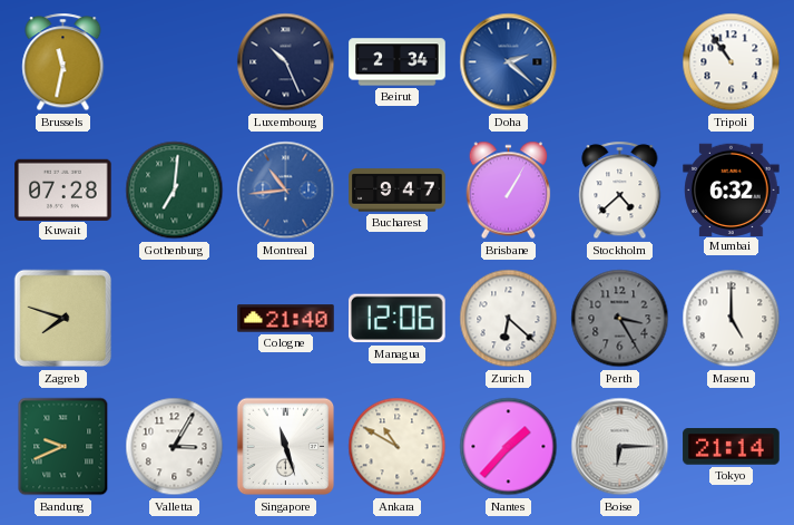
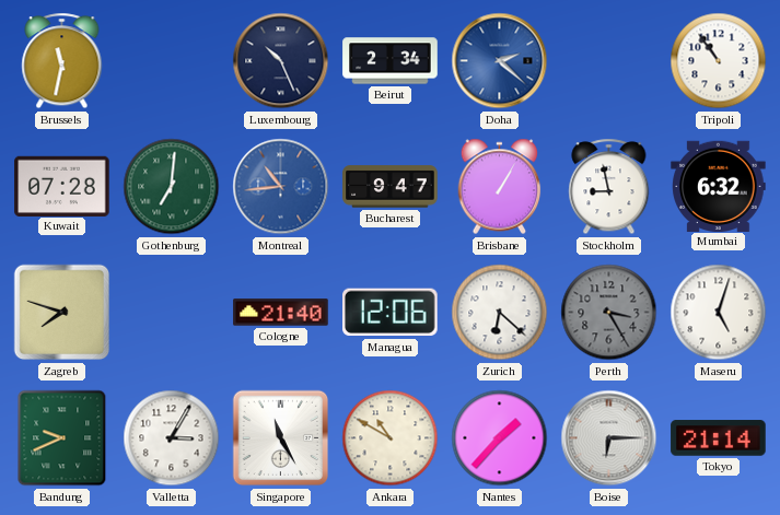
Stockholm: 4:38 -> 8:58
Maseru: 5:00 -> 5:03
Singapore: 11:27 -> 11:25
